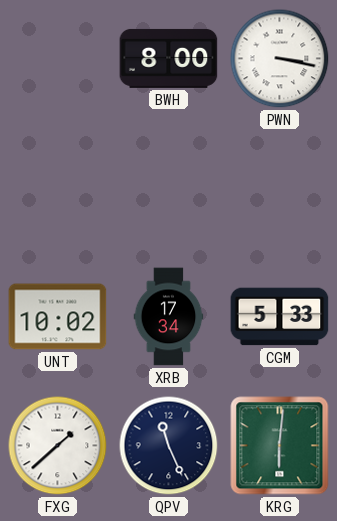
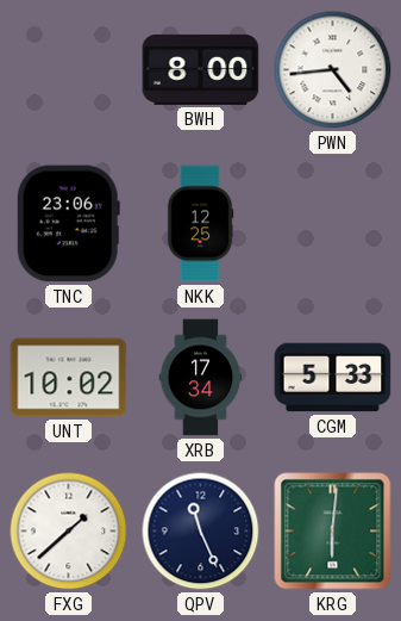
PWN: 3:17 -> 4:44
TNC: none -> 23:06
NKK: none -> 12:25
